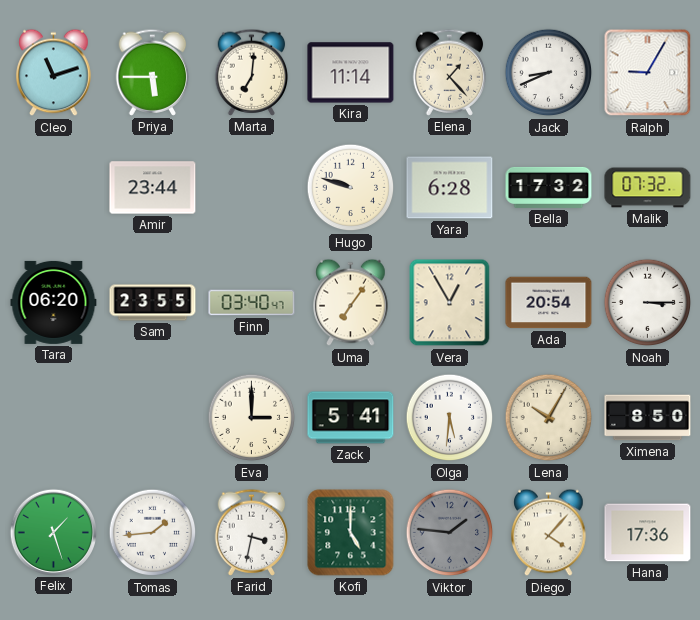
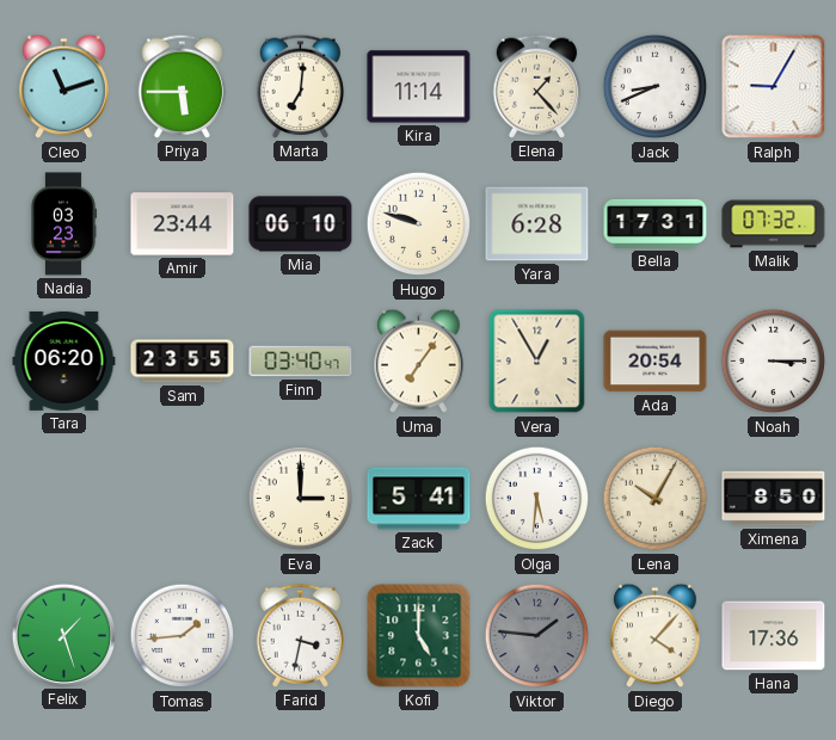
Nadia: none -> 03:23
Mia: none -> 06:10
Bella: 17:32 -> 17:31
